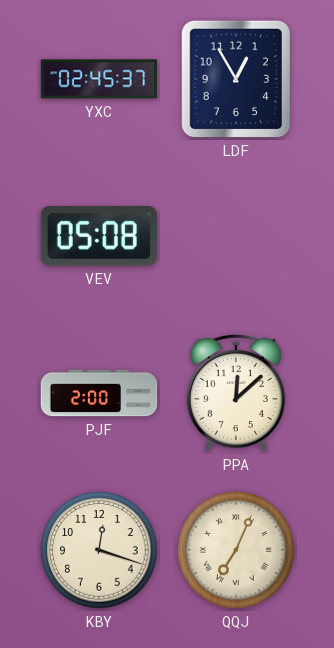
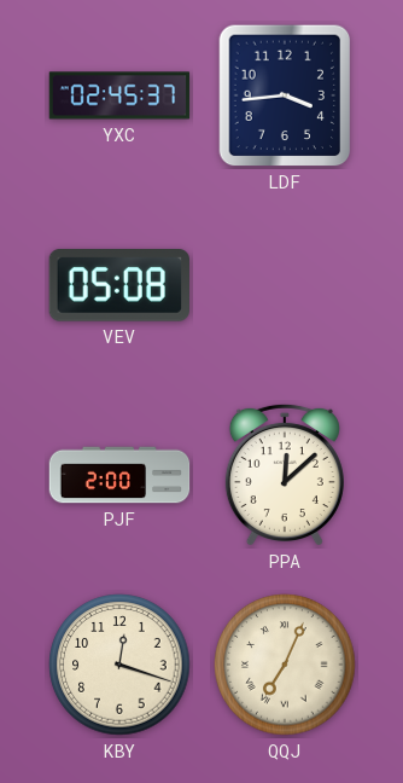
LDF: 12:55 -> 3:44
